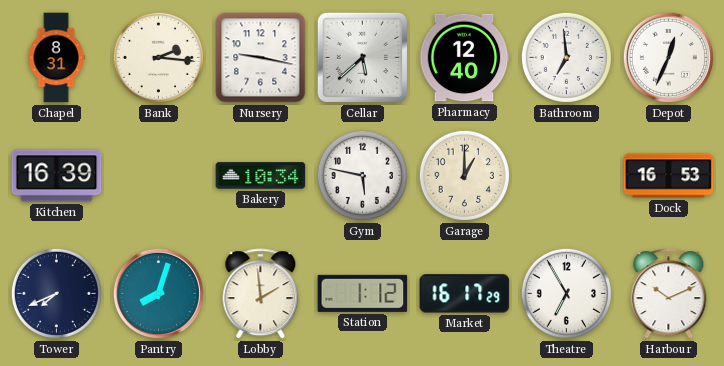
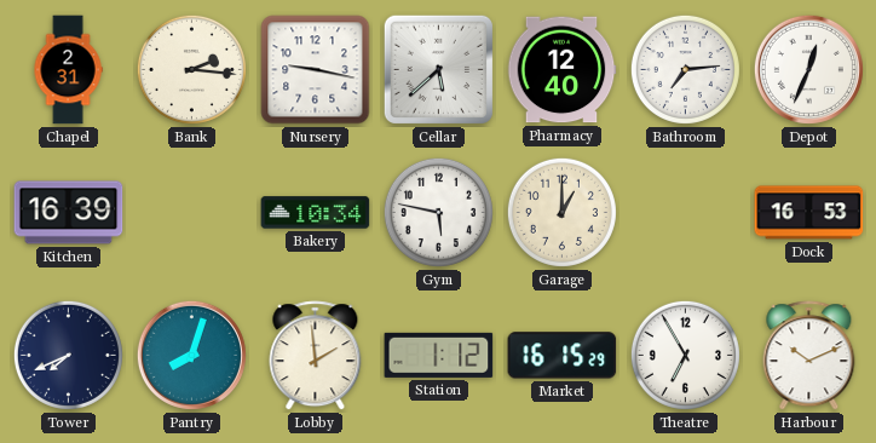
Chapel: 8:31 -> 2:31
Bathroom: 6:59 -> 7:14
Market: 16:17 -> 16:15
